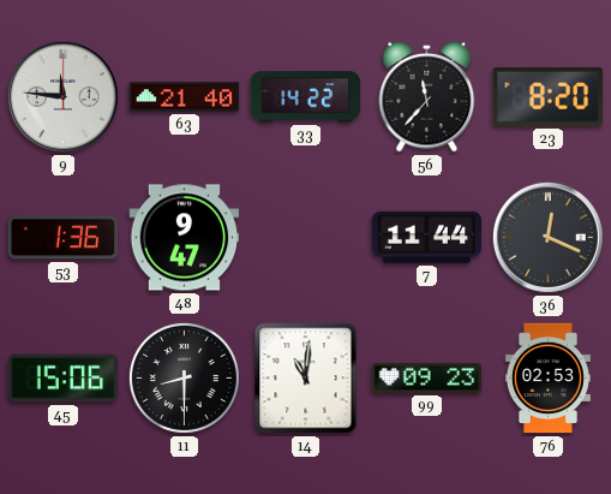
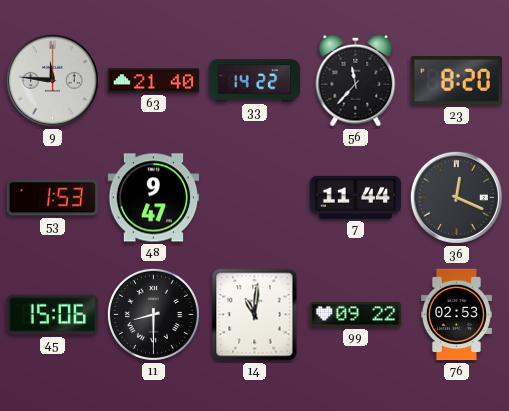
53: 1:36 -> 1:53
99: 09:23 -> 09:22
